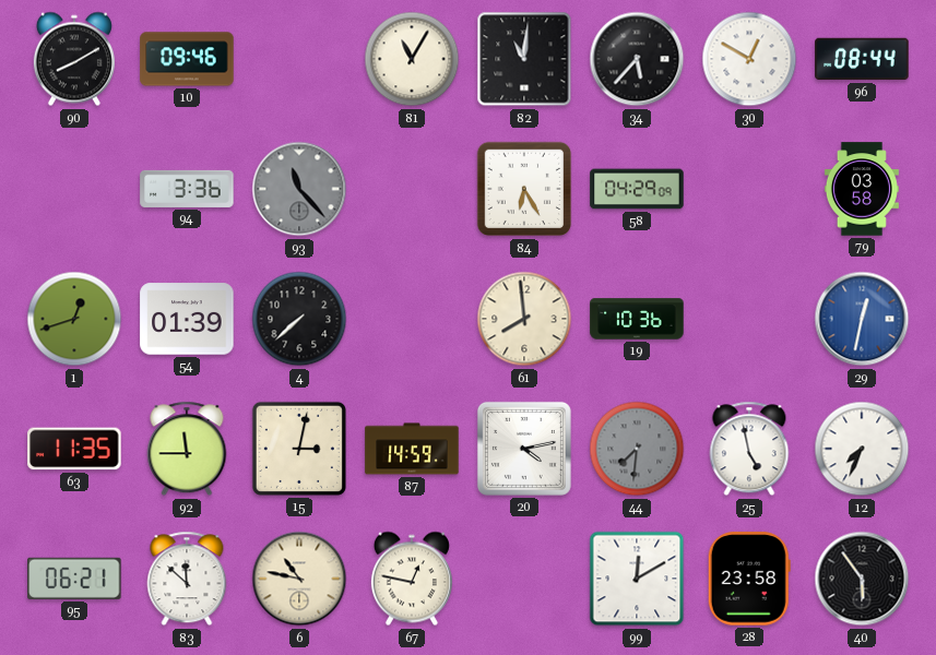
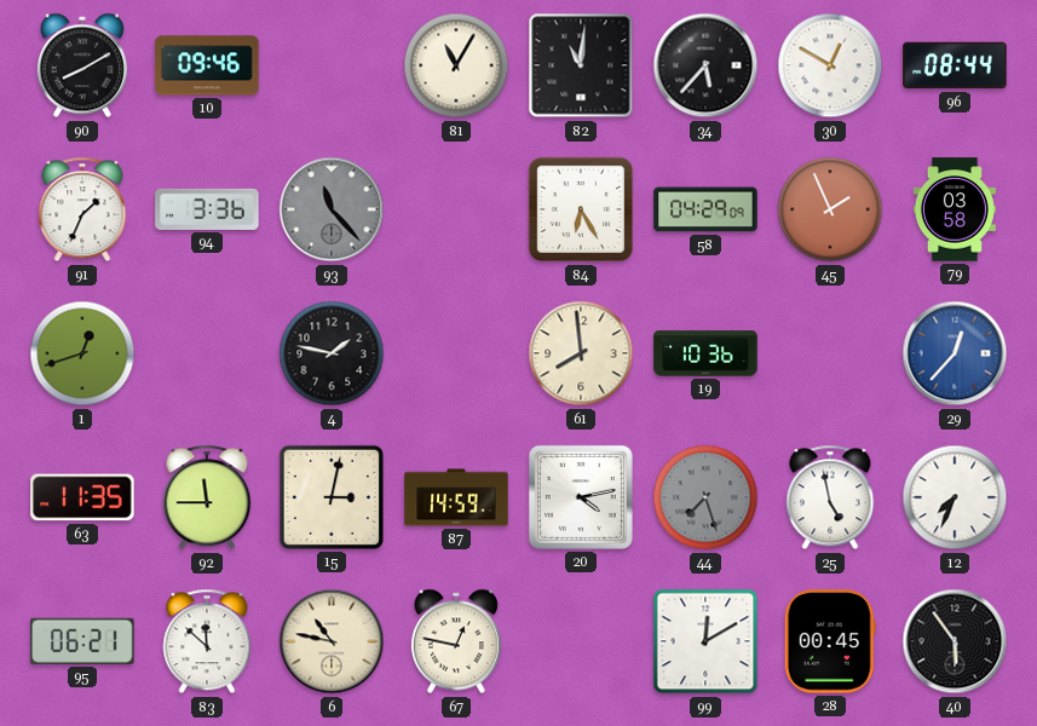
91: none -> 1:34
45: none -> 1:56
54: 01:39 -> none
4: 7:38 -> 1:47
29: 12:32 -> 12:37
44: 7:31 -> 7:27
28: 23:58 -> 00:45
